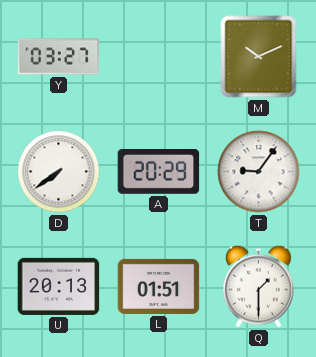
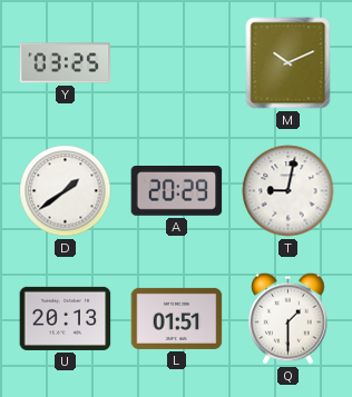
Y: 03:27 -> 03:25
D: 7:39 -> 1:39
T: 9:06 -> 9:02
